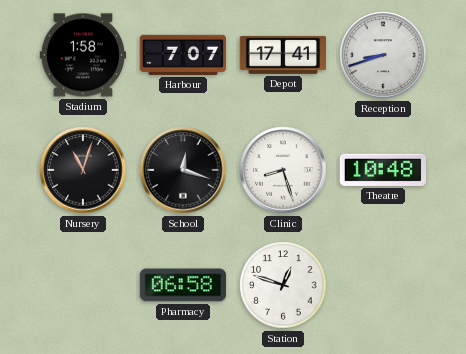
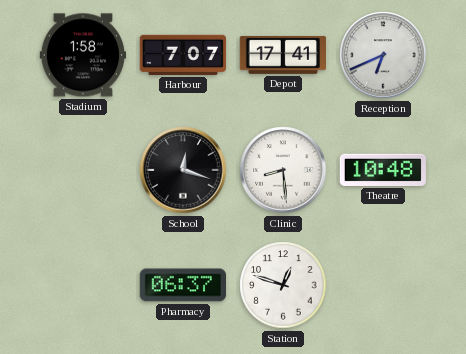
Reception: 8:42 -> 6:41
Nursery: 11:03 -> none
Clinic: 8:27 -> 8:29
Pharmacy: 06:58 -> 06:37
